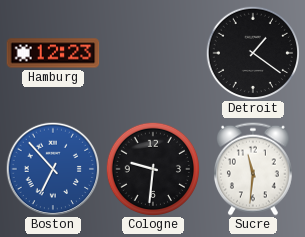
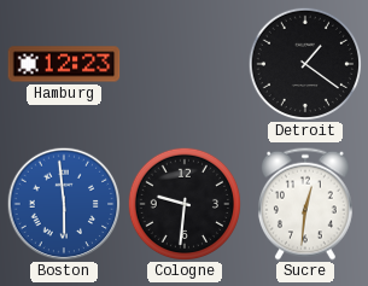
Boston: 6:53 -> 5:59
Sucre: 11:31 -> 12:31
